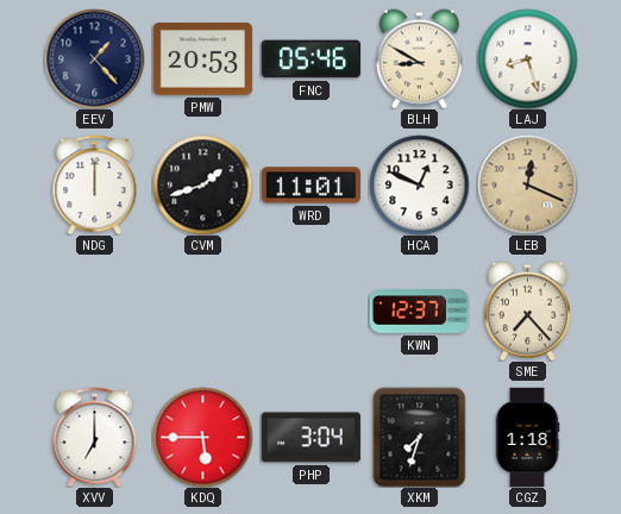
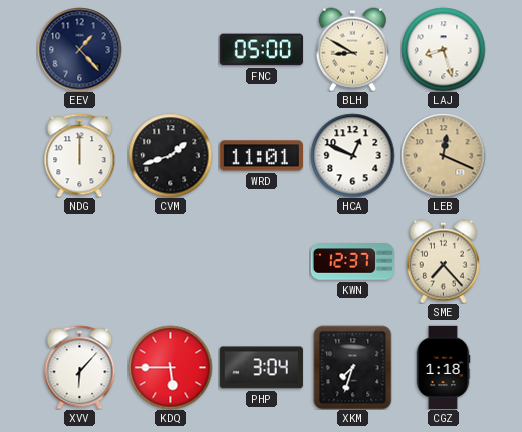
PMW: 20:53 -> none
FNC: 05:46 -> 05:00
XVV: 7:00 -> 6:07
